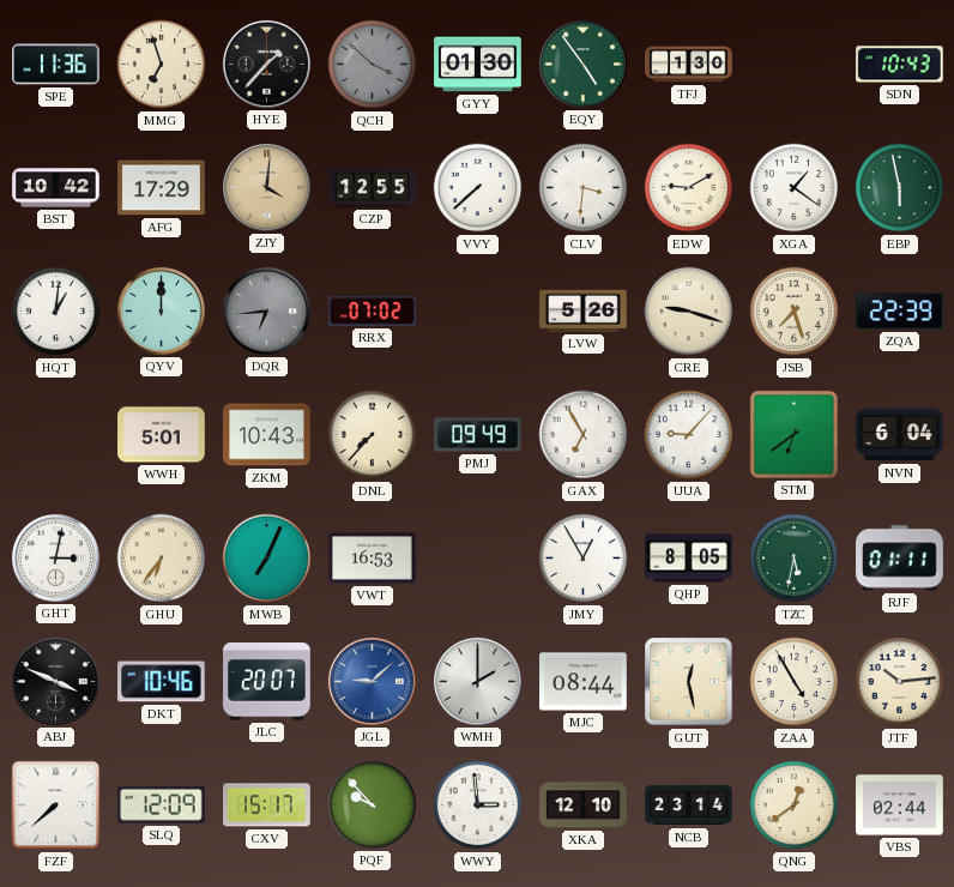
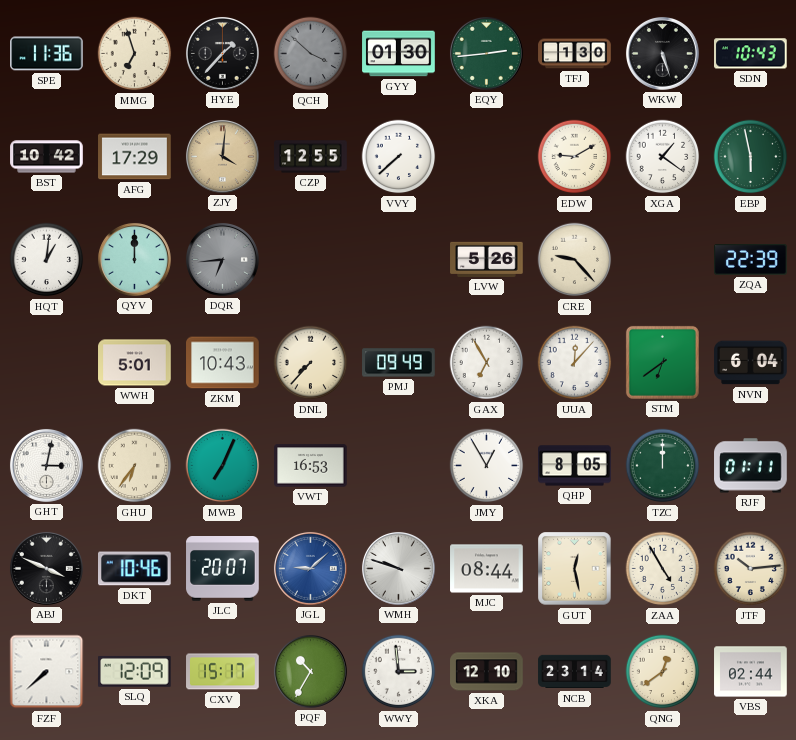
EQY: 4:54 -> 2:44
WKW: none -> 5:27
CLV: 3:31 -> none
RRX: 07:02 -> none
CRE: 9:18 -> 9:23
JSB: 7:27 -> none
UUA: 9:07 -> 12:07
TZC: 5:32 -> 12:00
WMH: 2:00 -> 9:48
PQF: 9:53 -> 10:35
